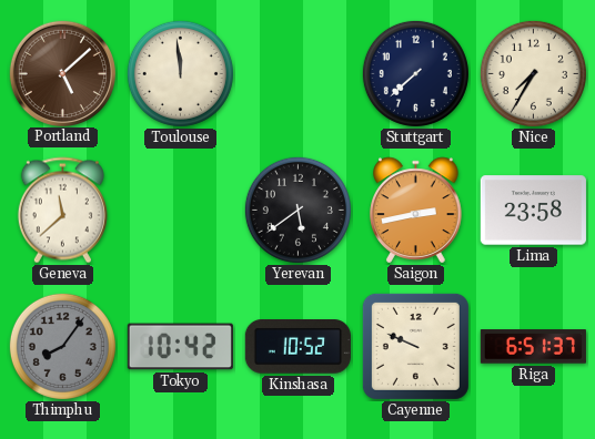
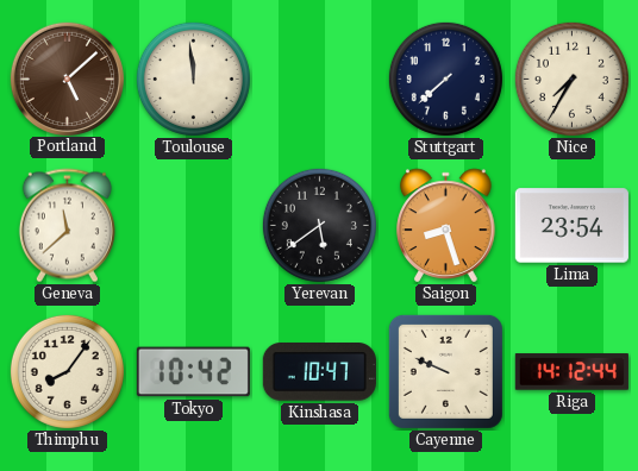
Saigon: 2:43 -> 8:27
Lima: 23:58 -> 23:54
Thimphu dial: grey -> cream
Kinshasa: 10:52 -> 10:47
Riga: 6:51 -> 14:12
